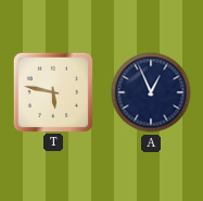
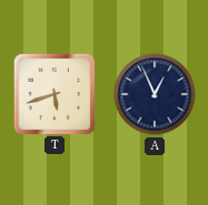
T: 5:47 -> 5:42
